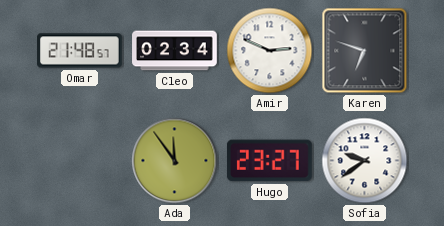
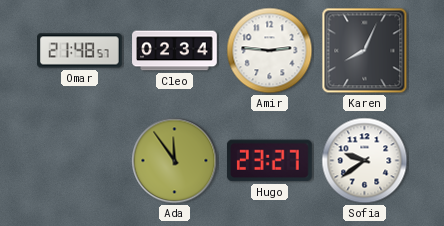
Amir: 2:49 -> 2:46
Karen: 6:48 -> 8:04
